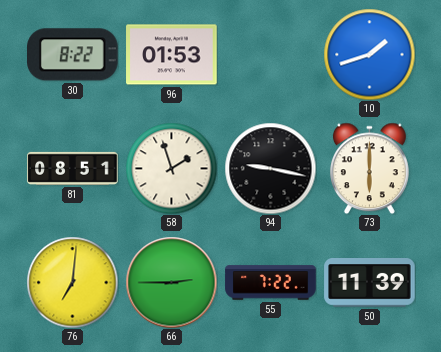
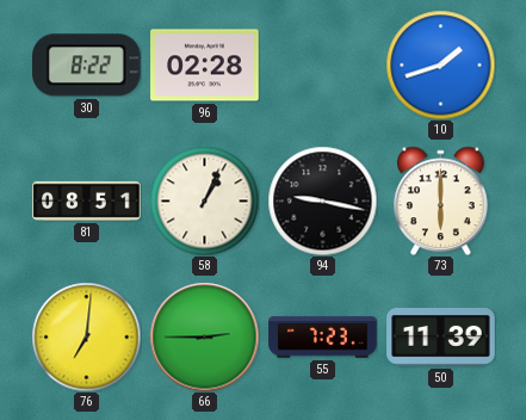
96: 01:53 -> 02:28
58: 1:57 -> 1:04
55: 7:22 -> 7:23
